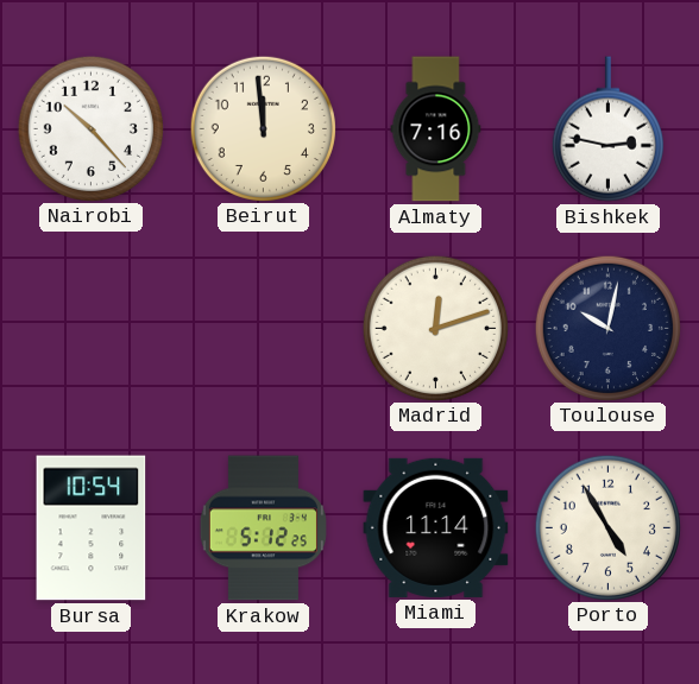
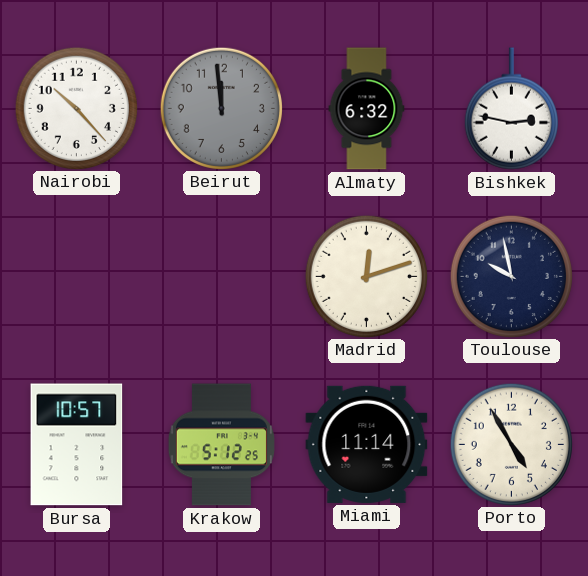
Beirut dial: cream -> grey
Almaty: 7:16 -> 6:32
Toulouse: 10:02 -> 9:58
Bursa: 10:54 -> 10:57
